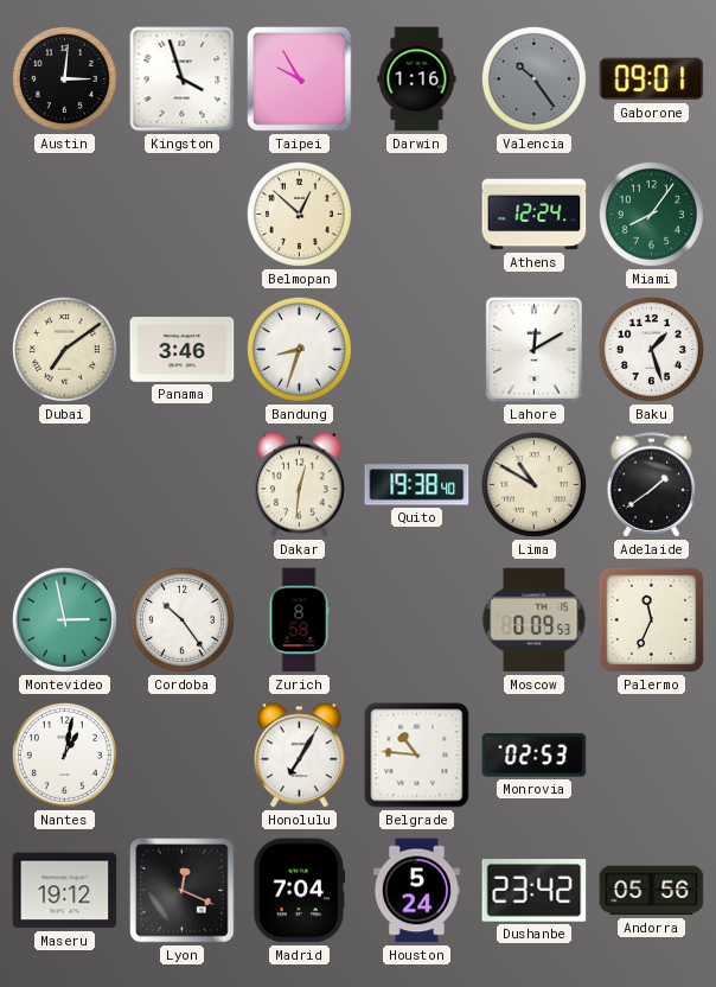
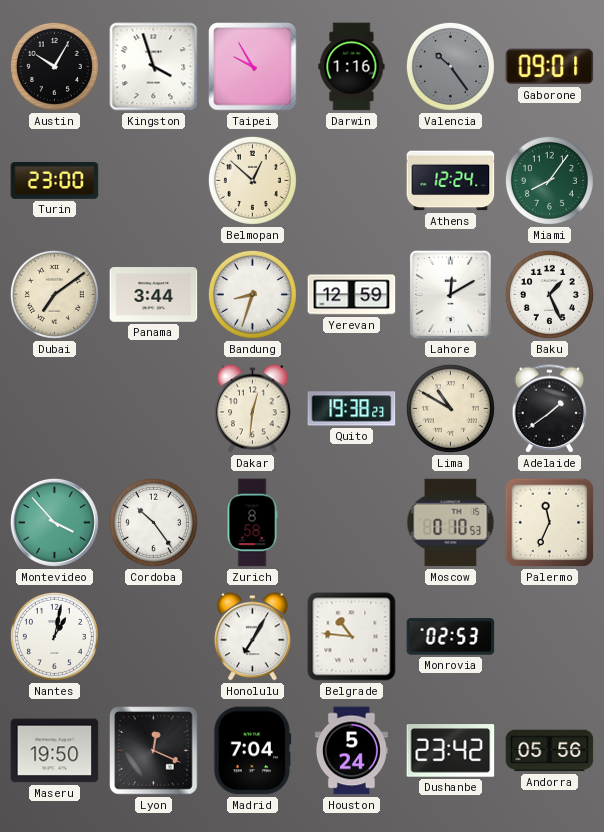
Austin: 3:01 -> 10:05
Turin: none -> 23:00
Panama: 3:46 -> 3:44
Yerevan: none -> 12:59
Baku: 1:27 -> 1:26
Quito: 19:38:40 -> 19:38:23
Montevideo: 2:58 -> 3:53
Moscow: 0:09 -> 0:10
Maseru: 19:12 -> 19:50
